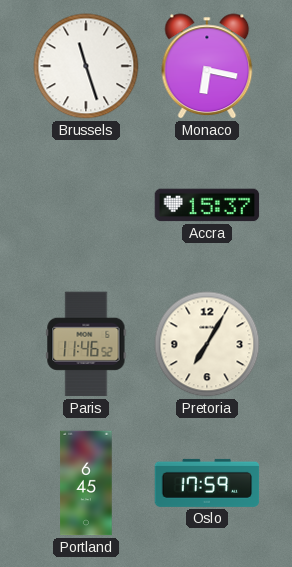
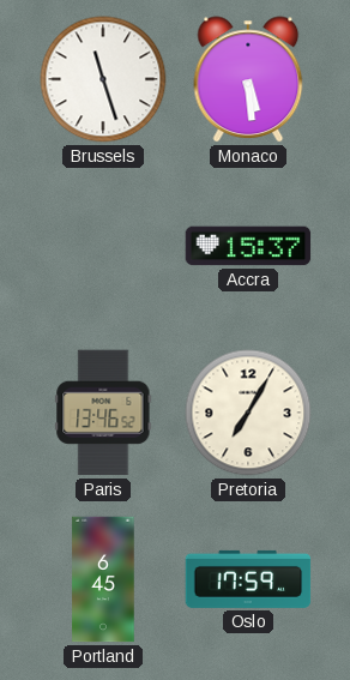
Monaco: 6:17 -> 5:29
Paris: 11:46 -> 13:46
